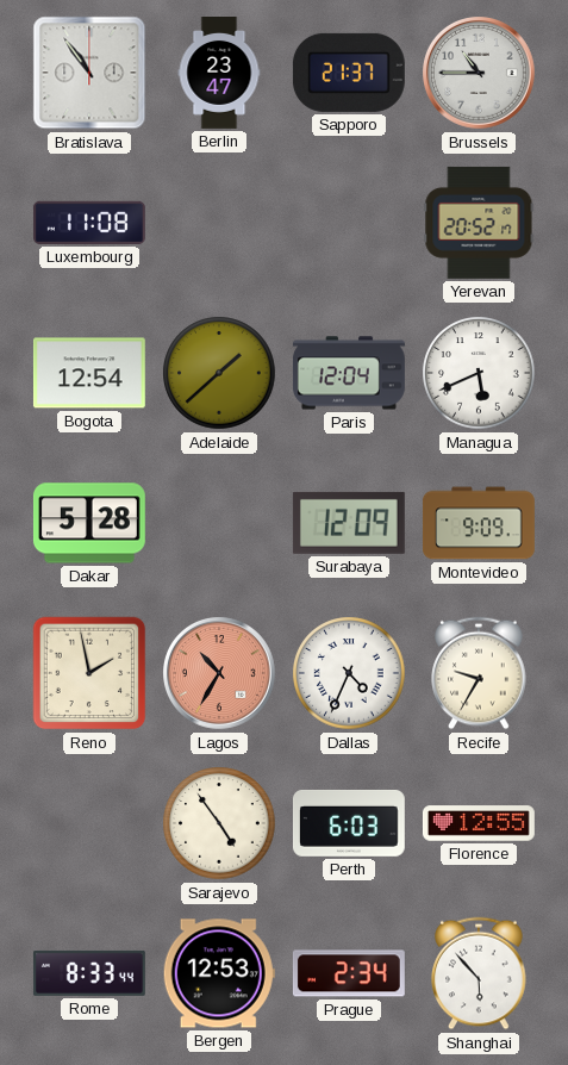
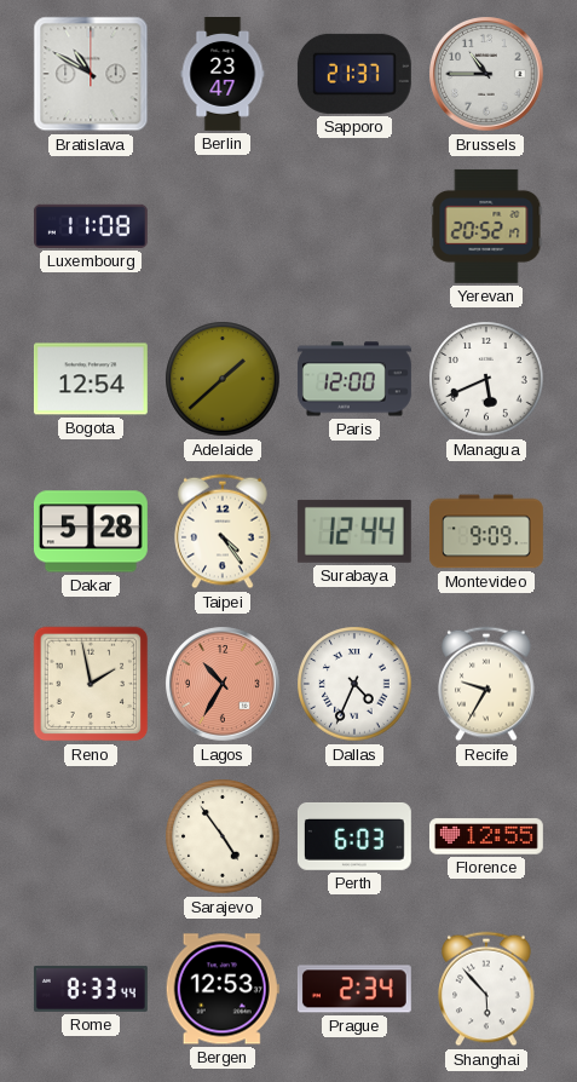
Bratislava: 10:54 -> 10:50
Paris: 12:04 -> 12:00
Taipei: none -> 4:24
Surabaya: 12:09 -> 12:44
